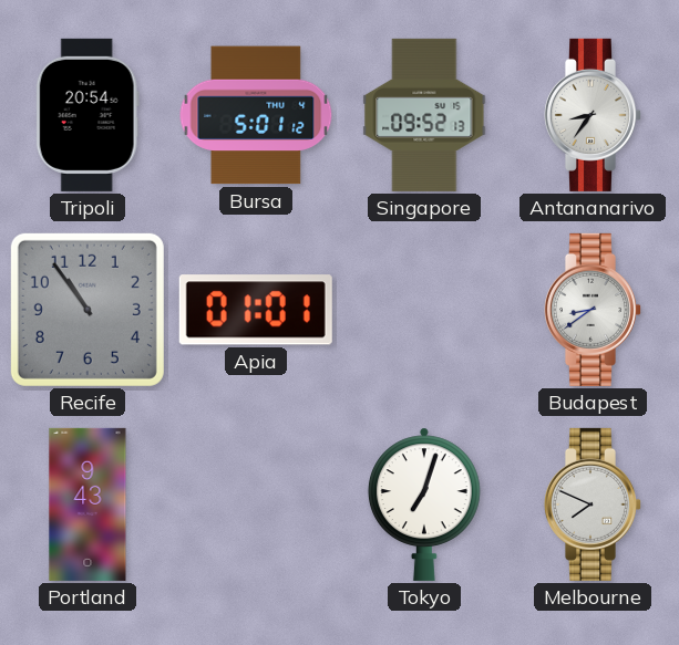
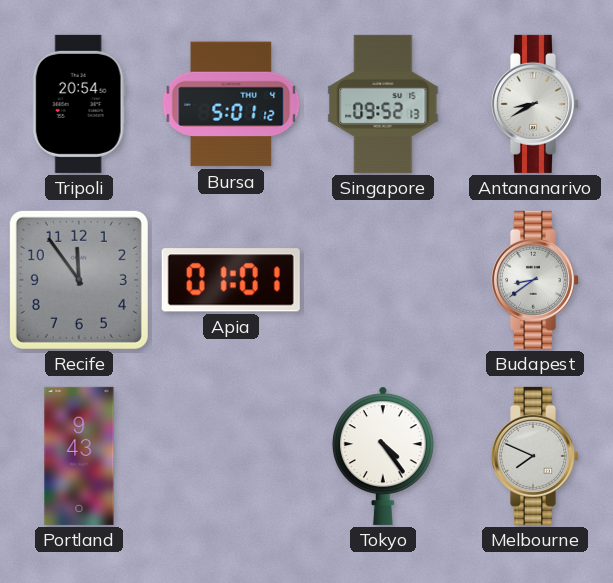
Antananarivo: 8:36 -> 8:40
Recife: 10:54 -> 11:54
Tokyo: 7:03 -> 4:24
